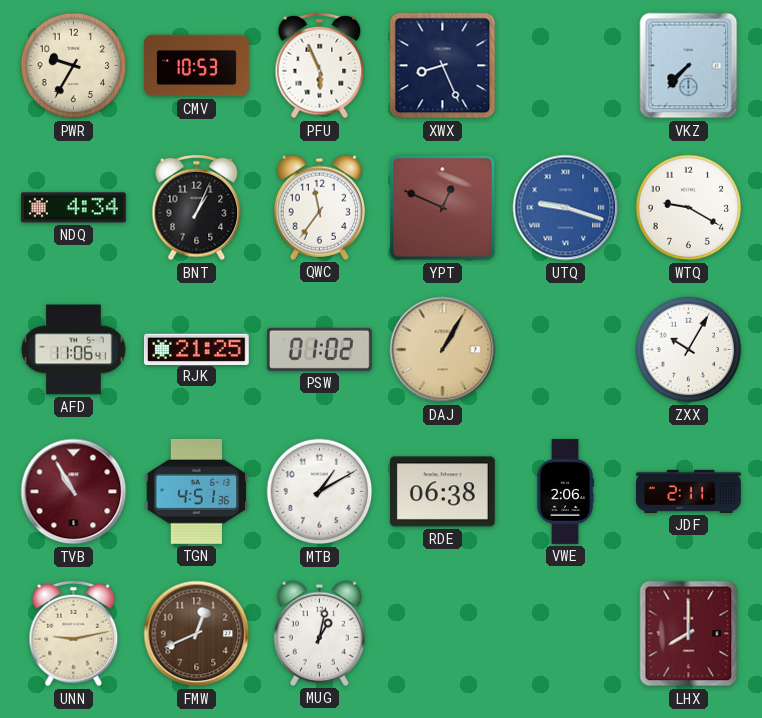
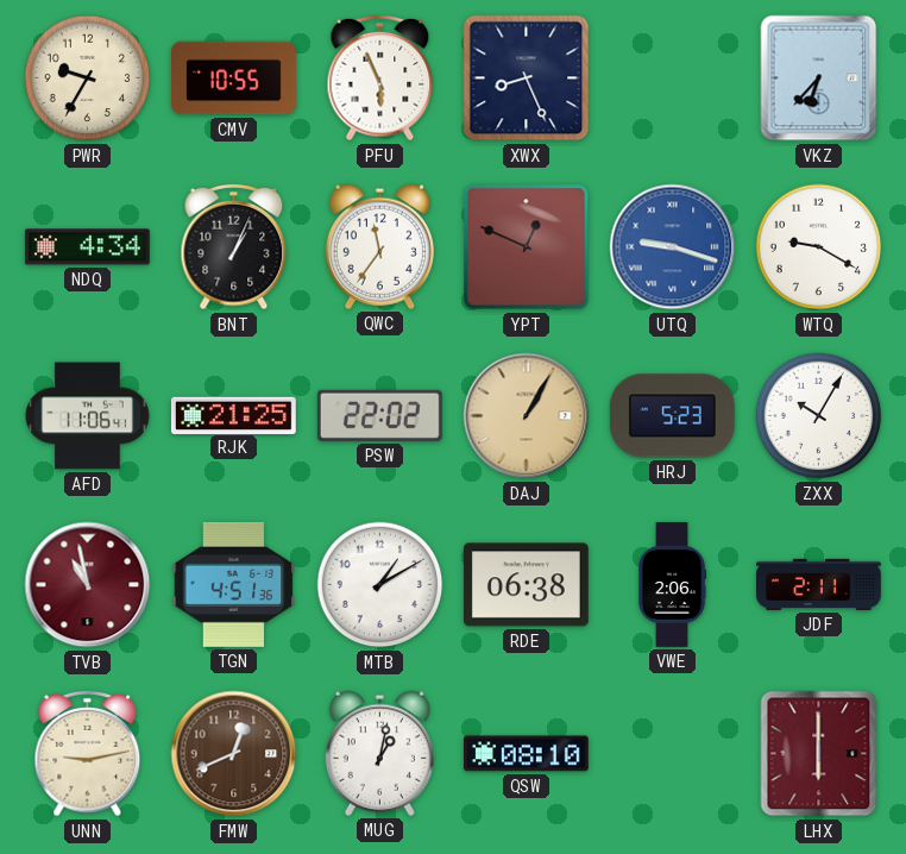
CMV: 10:53 -> 10:55
VKZ: 7:37 -> 6:37
PSW: 01:02 -> 22:02
HRJ: none -> 5:23
TVB: 10:55 -> 10:58
QSW: none -> 08:10
LHX: 8:00 -> 6:00
